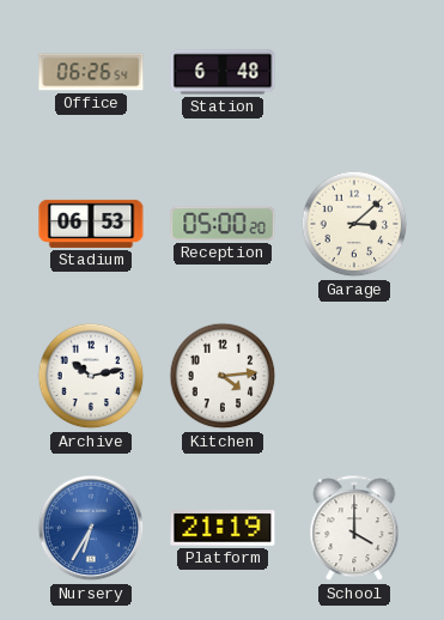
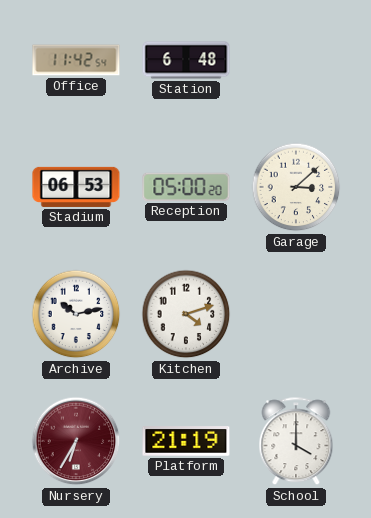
Office: 06:26 -> 11:42
Kitchen: 4:14 -> 4:12
Nursery dial: blue -> burgundy
